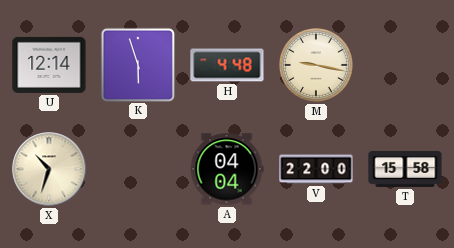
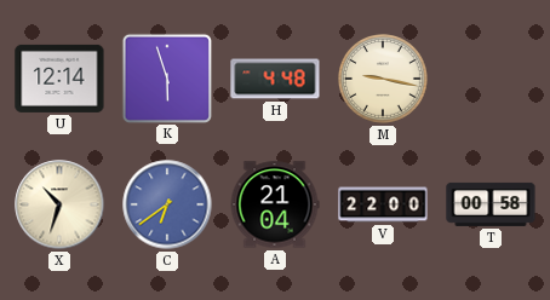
C: none -> 6:39
A: 04:04 -> 21:04
T: 15:58 -> 00:58
